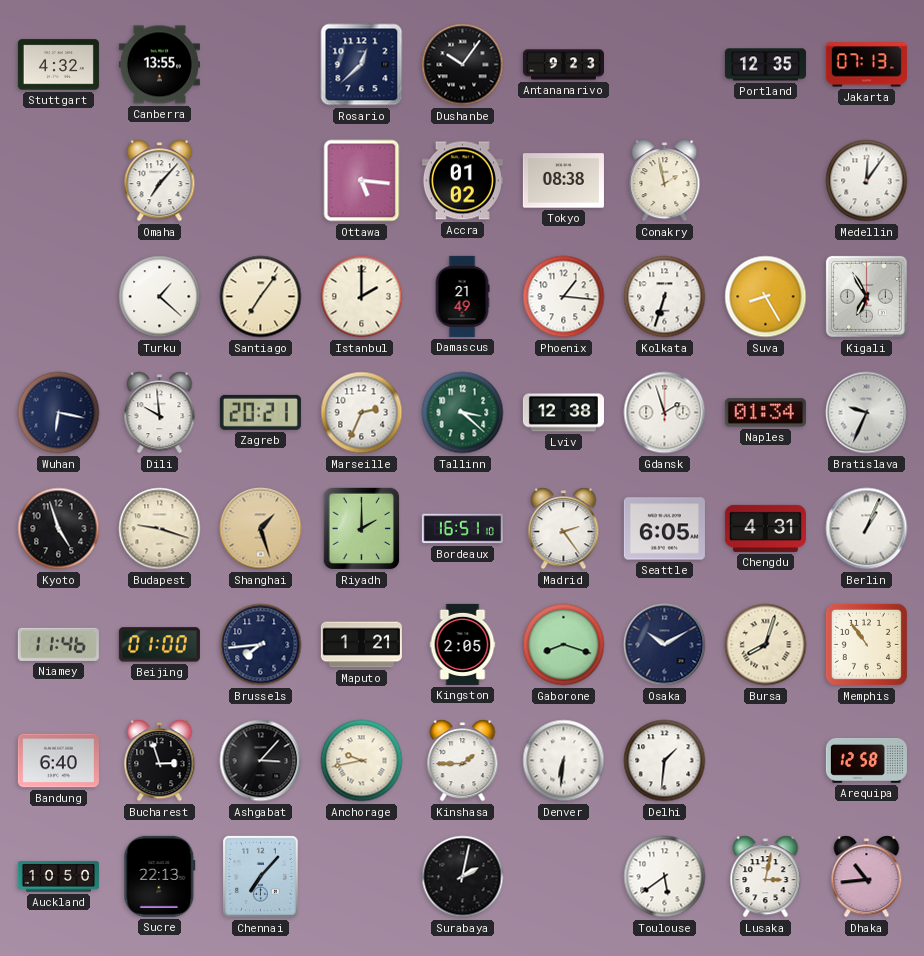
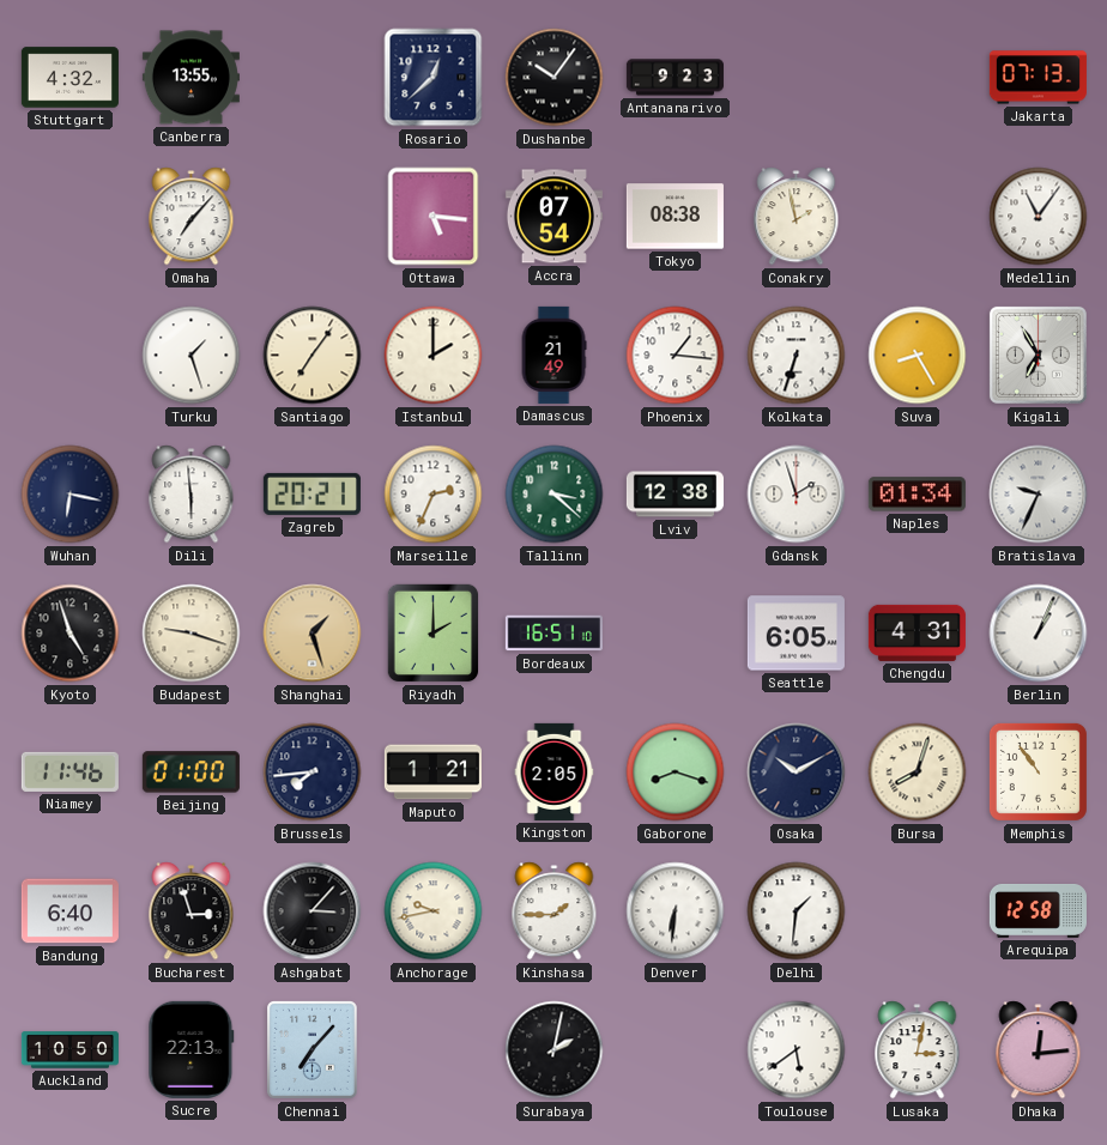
Portland: 12:35 -> none
Accra: 01:02 -> 07:54
Medellin: 12:06 -> 11:06
Turku: 1:22 -> 1:27
Dili: 9:59 -> 5:59
Madrid: 2:24 -> none
Dhaka: 10:44 -> 12:14
